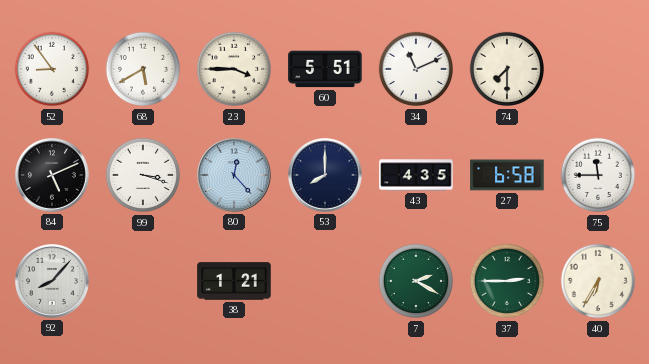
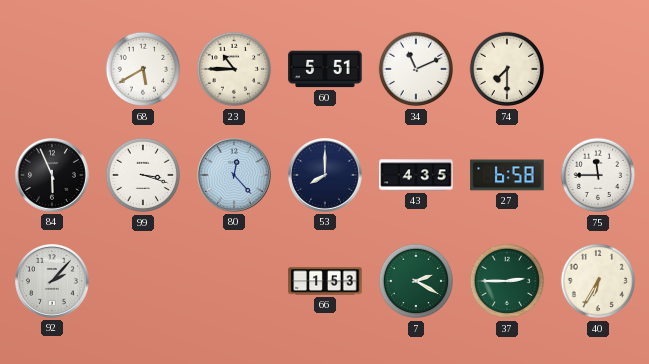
52: 8:54 -> none
23: 3:45 -> 10:45
84: 5:11 -> 5:56
92: 8:07 -> 2:07
38: 1:21 -> none
66: none -> 1:53
